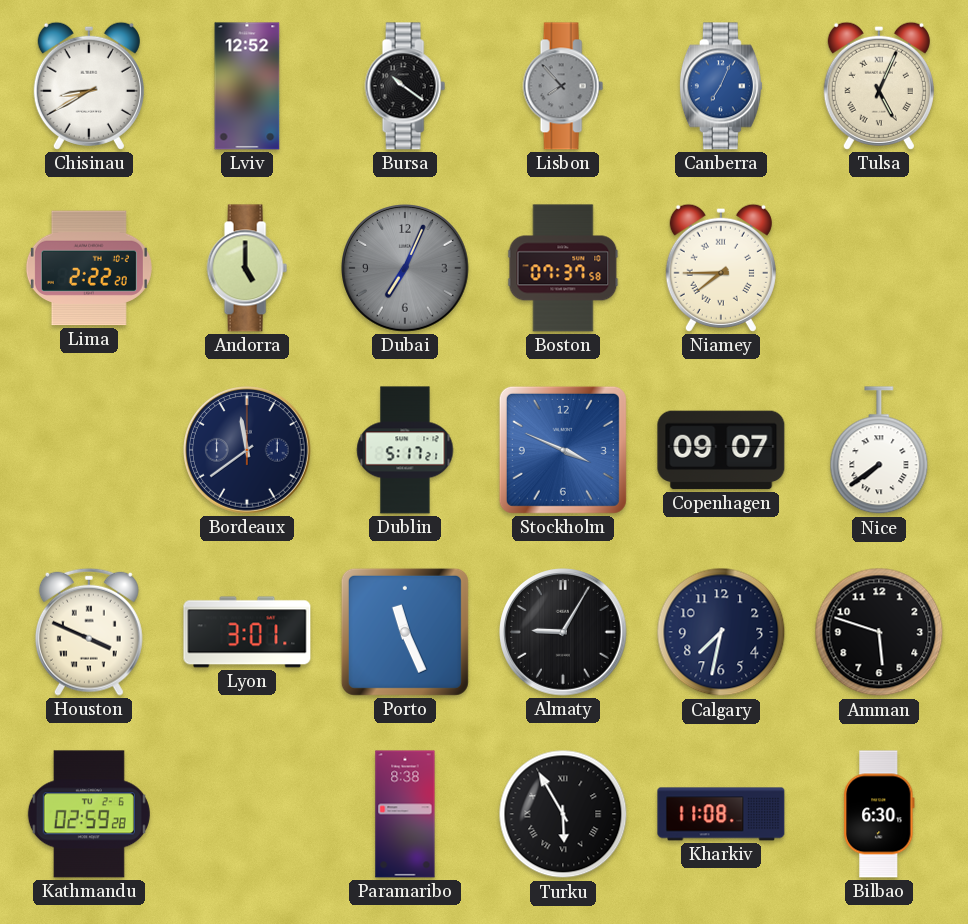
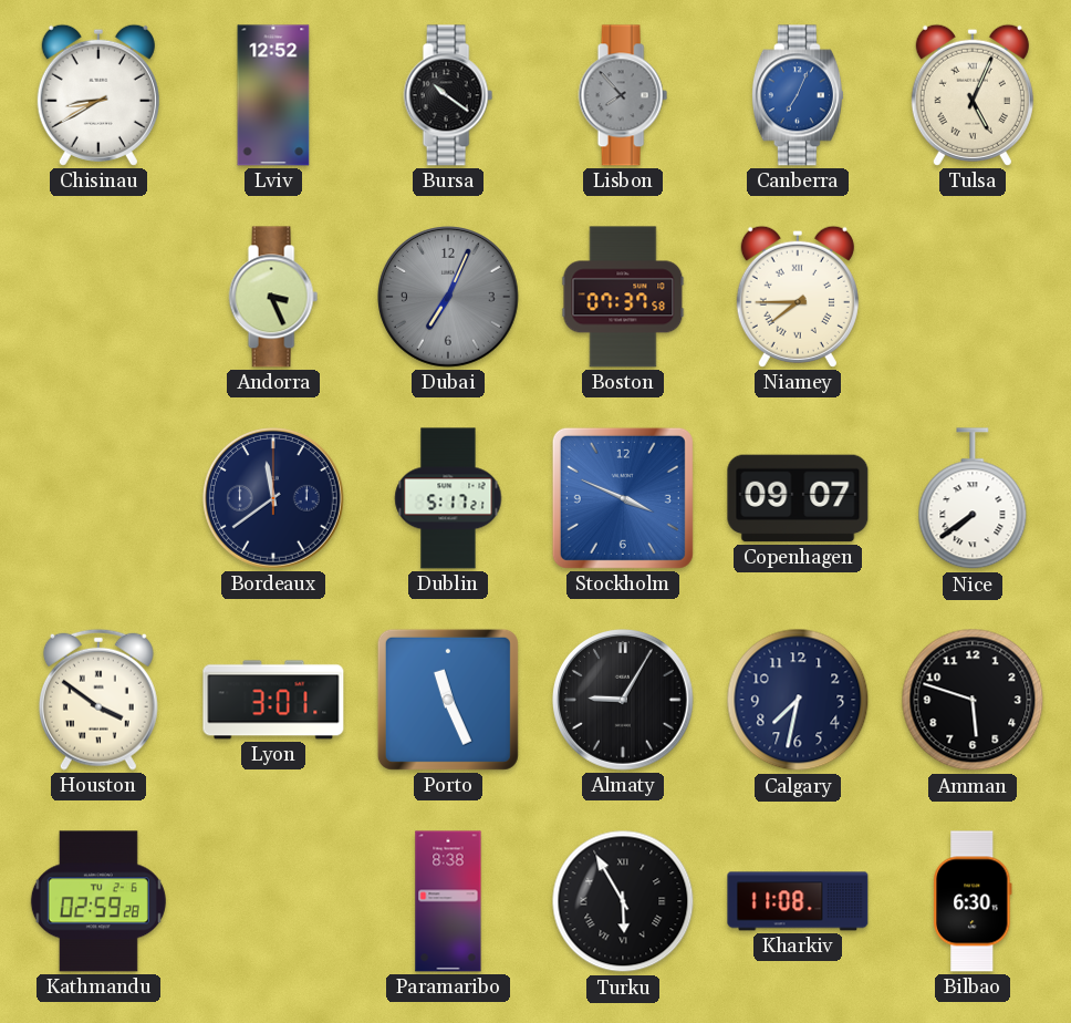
Lima: 2:22 -> none
Andorra: 5:00 -> 3:26
Houston: 3:49 -> 3:51
